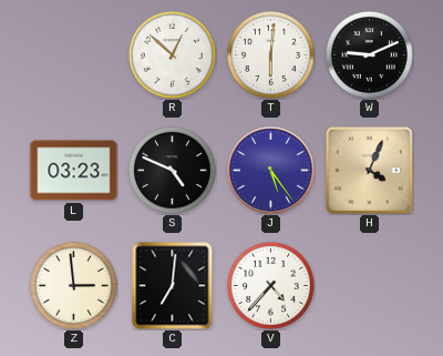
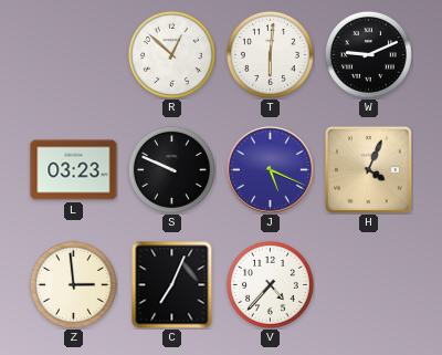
S: 4:49 -> 9:49
J: 5:24 -> 5:19
C: 7:01 -> 7:04
